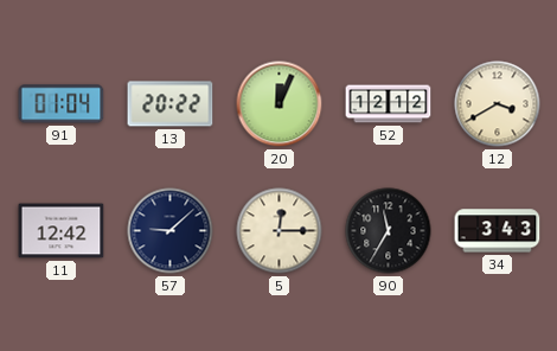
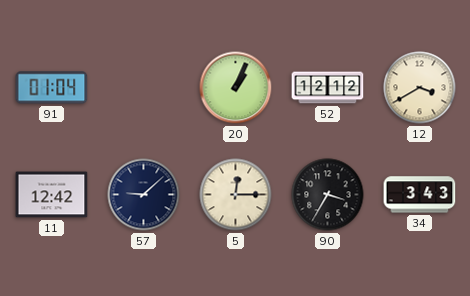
13: 20:22 -> none
20: 12:04 -> 1:04
90: 11:35 -> 3:35
